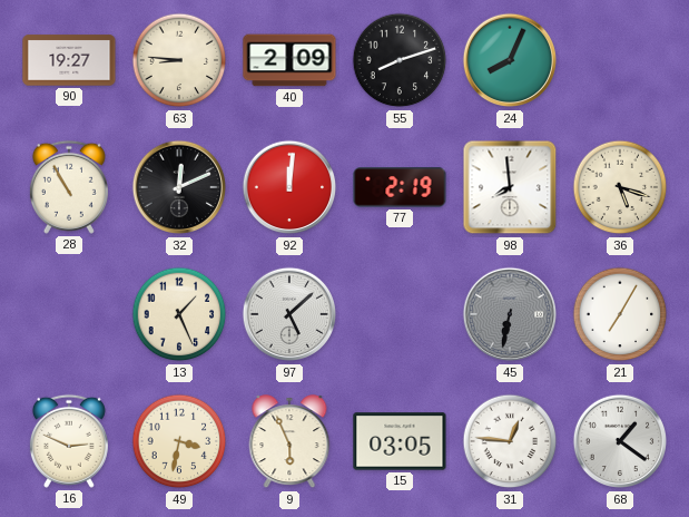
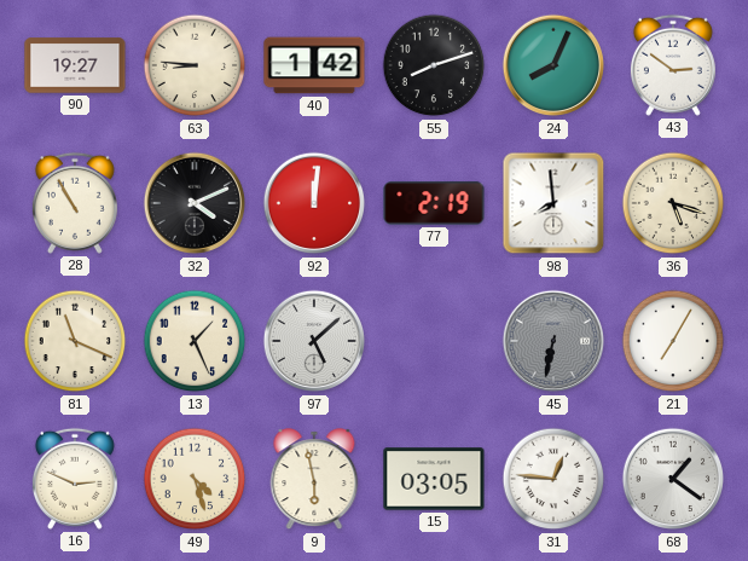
40: 2:09 -> 1:42
43: none -> 2:51
32: 12:11 -> 4:11
81: none -> 11:19
49: 3:32 -> 4:27
9: 5:56 -> 5:58
